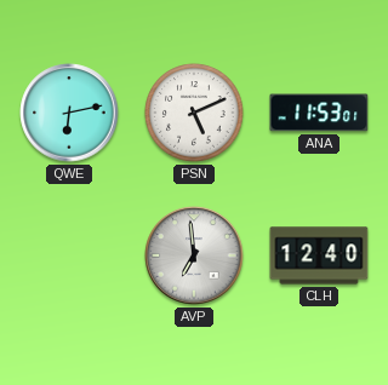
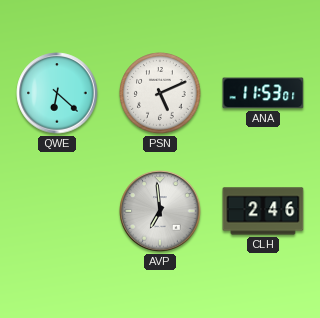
QWE: 6:13 -> 6:22
CLH: 12:40 -> 2:46
